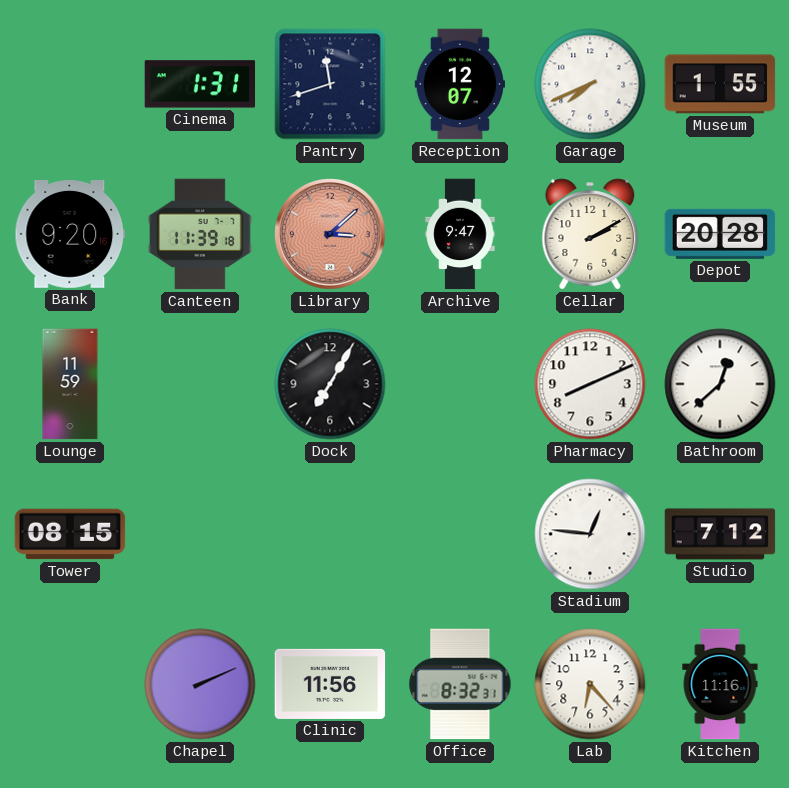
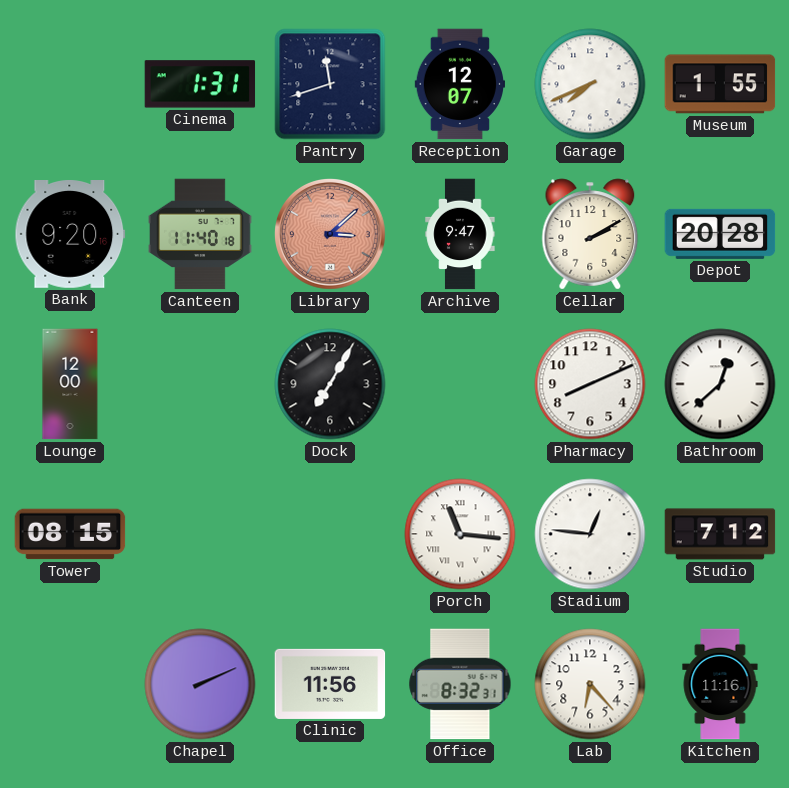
Canteen: 11:39 -> 11:40
Lounge: 11:59 -> 12:00
Porch: none -> 11:16
